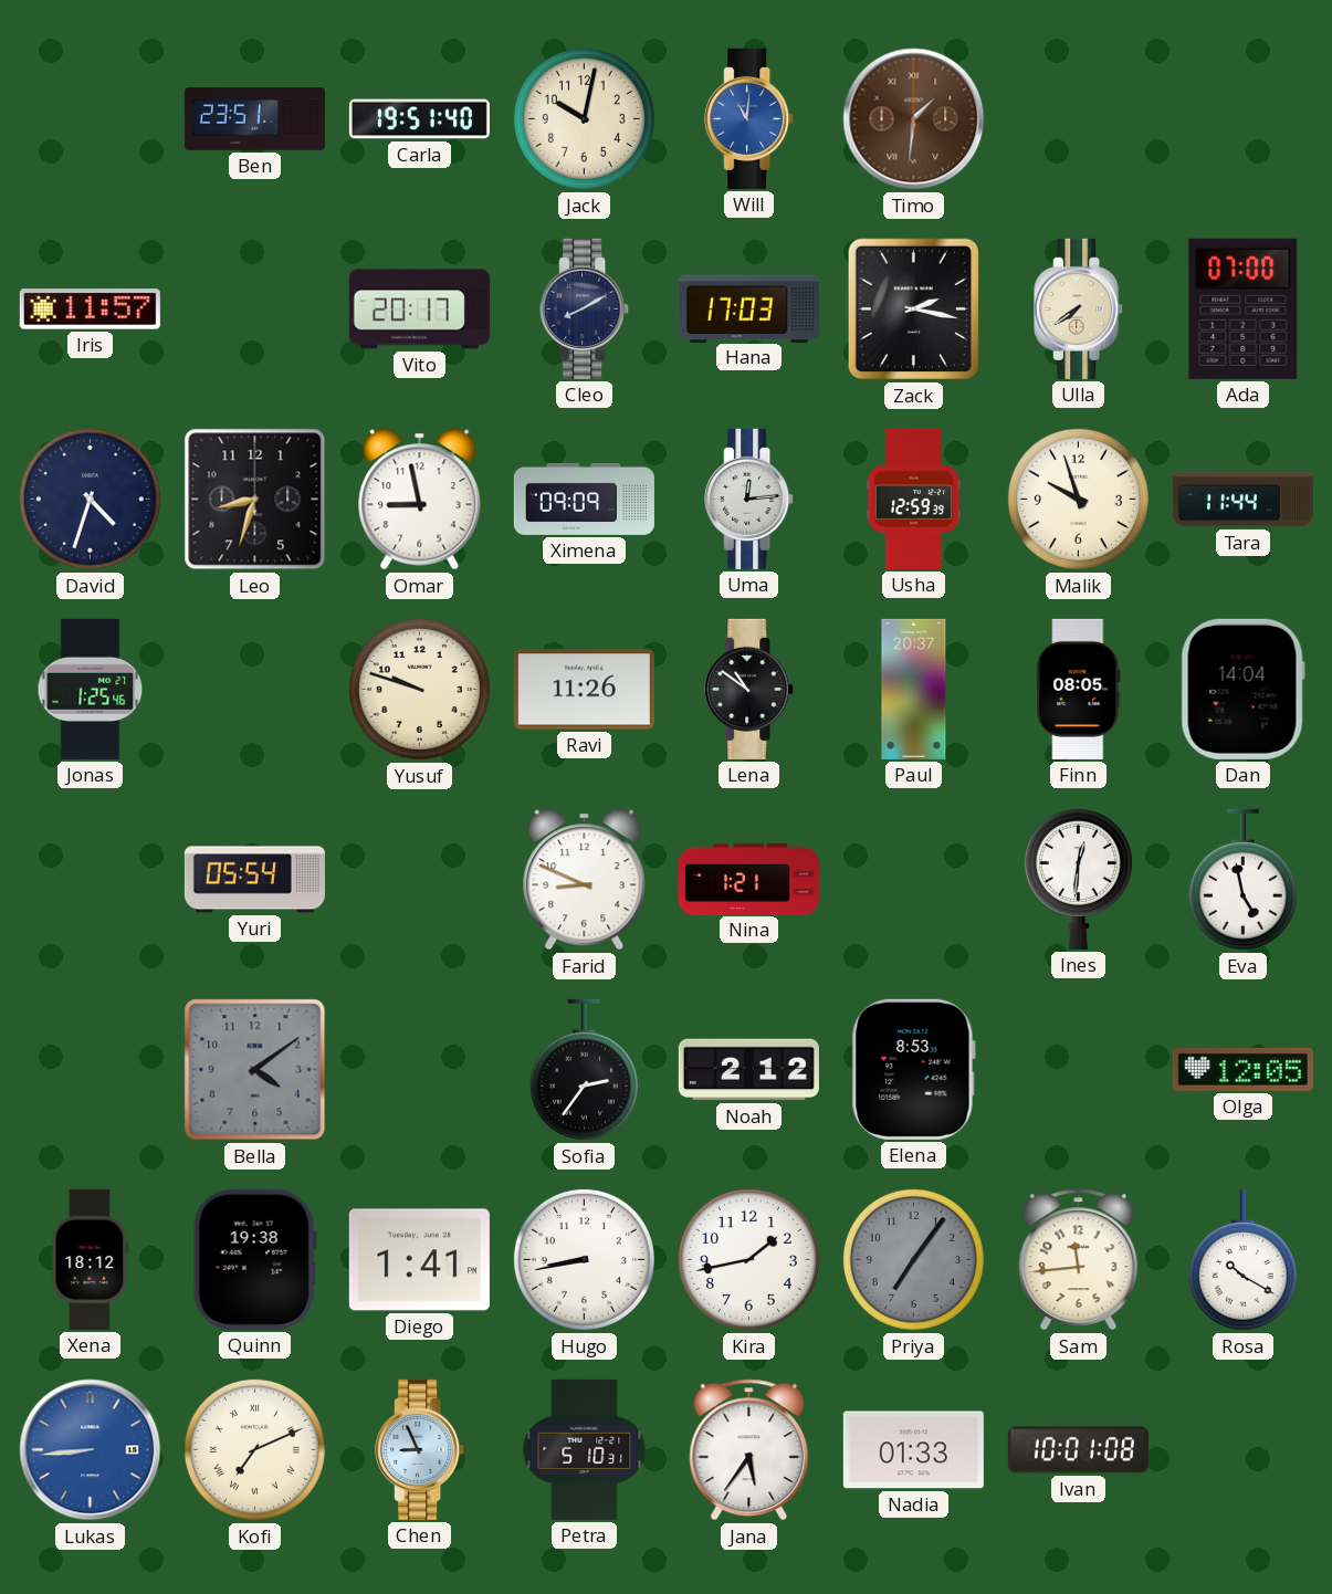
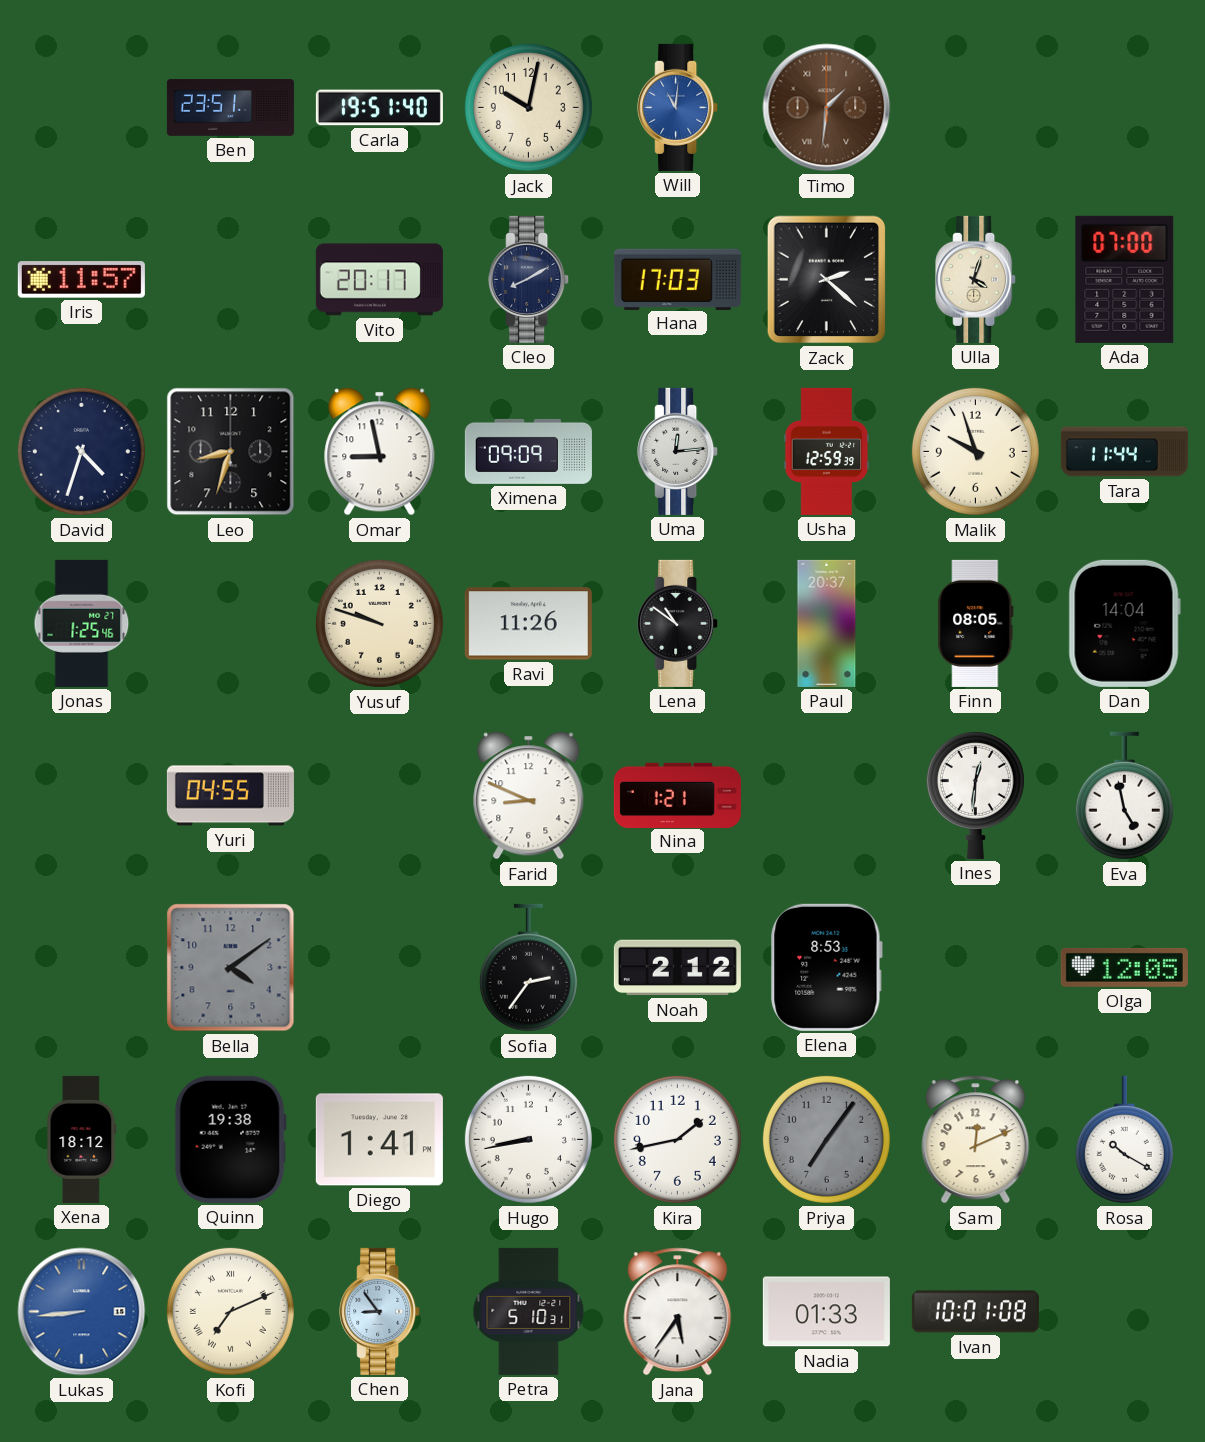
Zack: 2:17 -> 2:22
Ulla: 7:39 -> 4:03
Yuri: 05:54 -> 04:55
Sam: 11:44 -> 12:11
Chen: 8:56 -> 8:54
